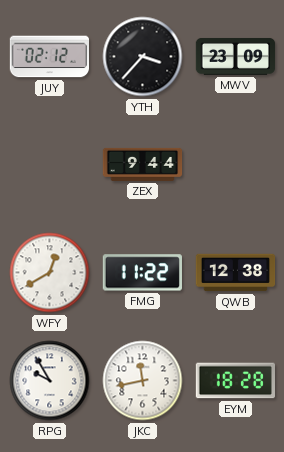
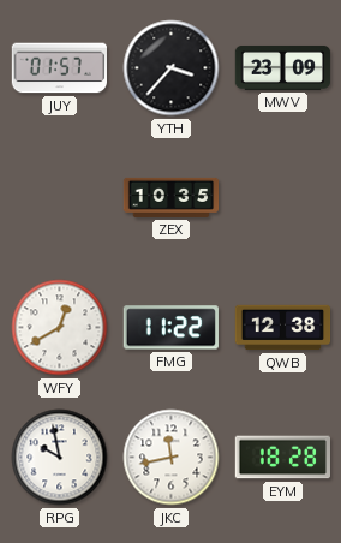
JUY: 02:12 -> 01:57
ZEX: 9:44 -> 10:35
RPG: 9:55 -> 9:58
